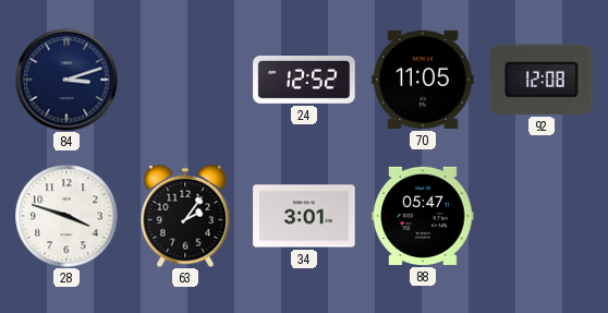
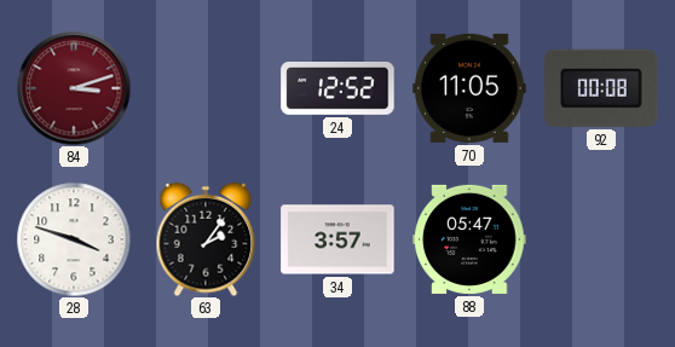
84 dial: navy -> burgundy
92: 12:08 -> 00:08
34: 3:01 -> 3:57
